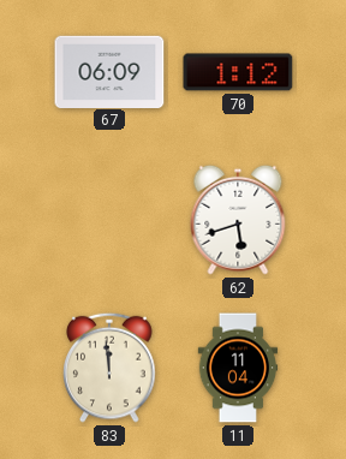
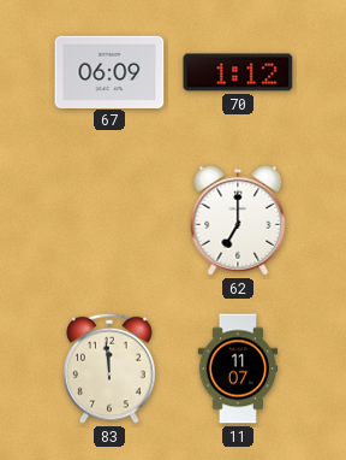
62: 5:42 -> 7:00
11: 11:04 -> 11:07
